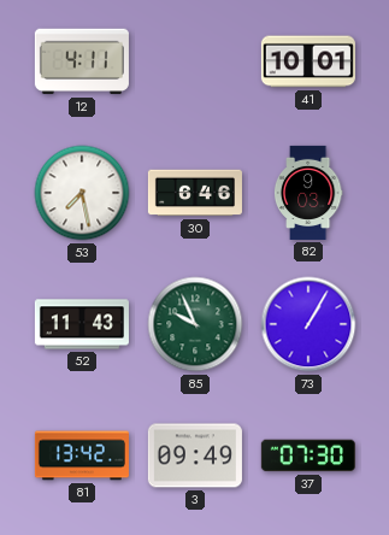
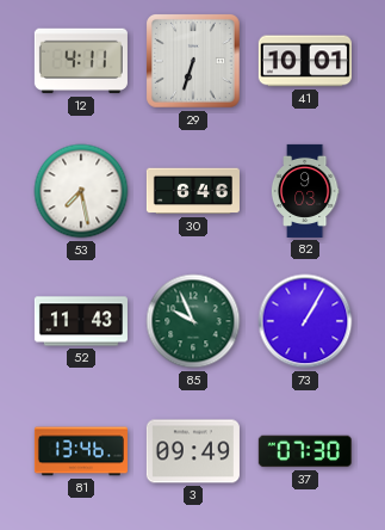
29: none -> 6:33
81: 13:42 -> 13:46
